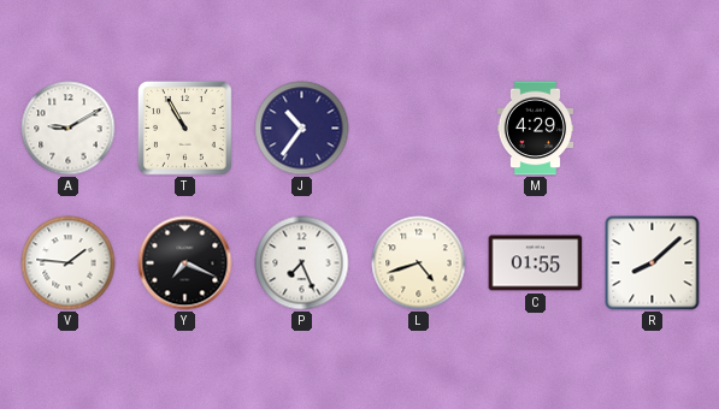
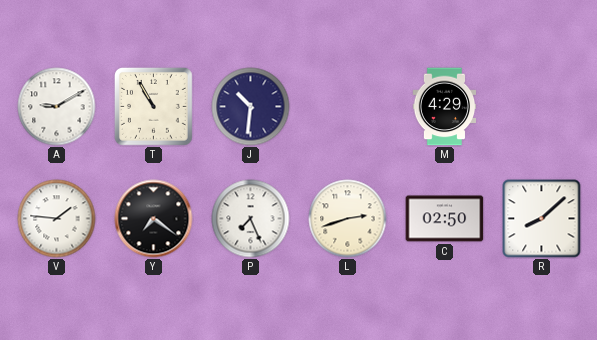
J: 10:36 -> 10:31
Y: 7:19 -> 7:21
L: 4:42 -> 2:42
C: 01:55 -> 02:50
